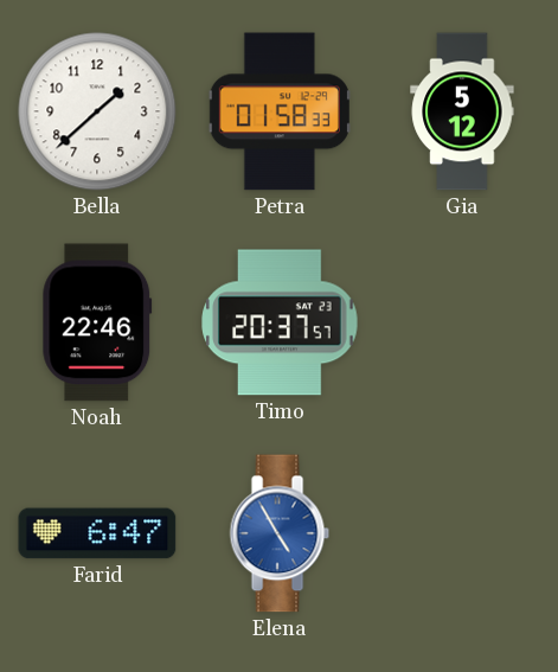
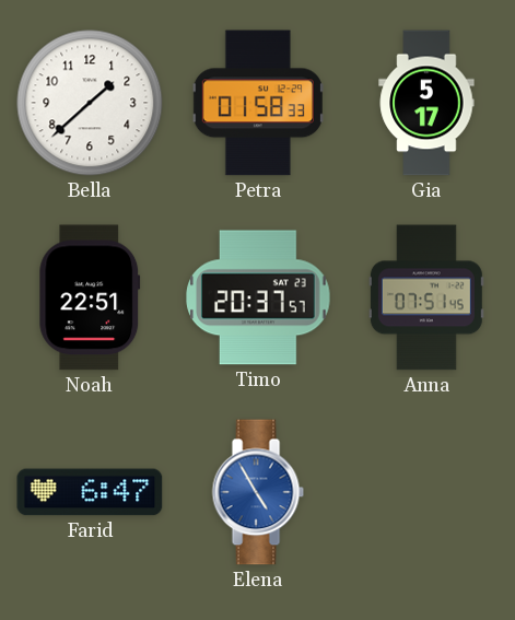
Gia: 5:12 -> 5:17
Noah: 22:46 -> 22:51
Anna: none -> 07:51
